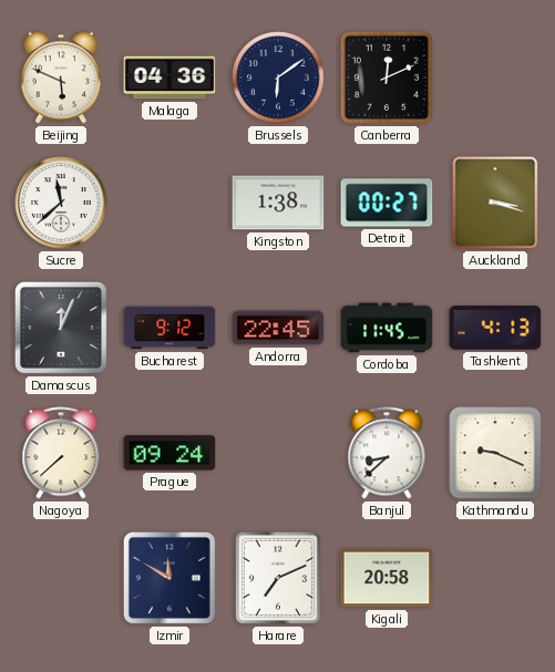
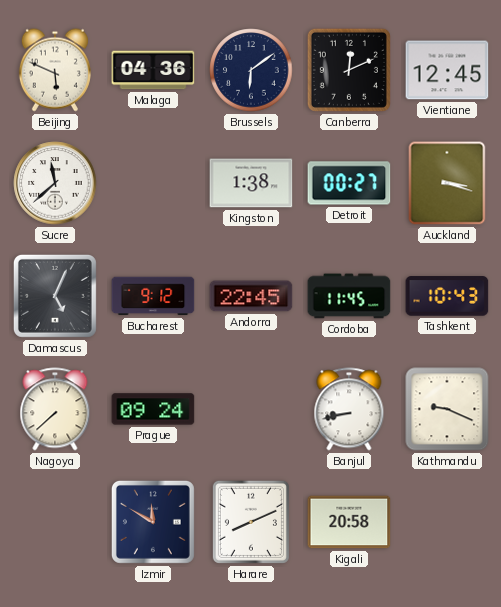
Vientiane: none -> 12:45
Damascus: 12:04 -> 5:04
Tashkent: 4:13 -> 10:43
Banjul: 8:38 -> 8:43
Harare: 7:11 -> 8:11
